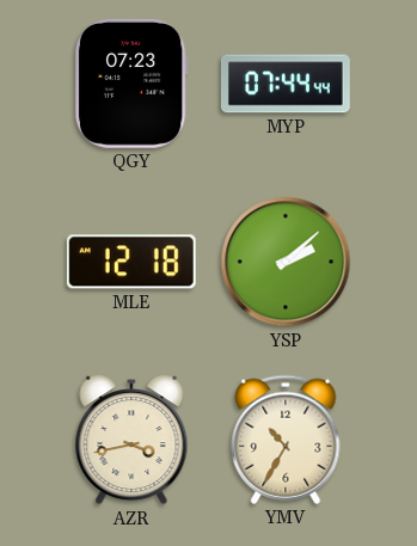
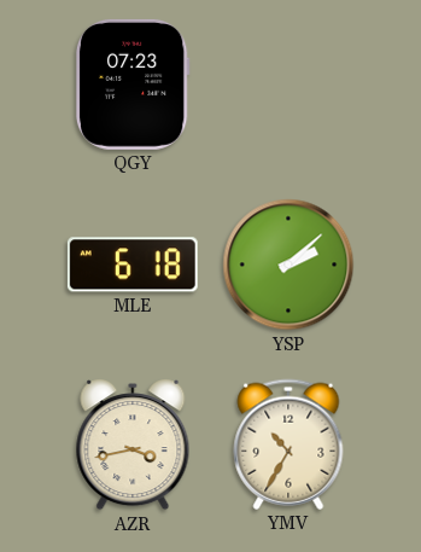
MYP: 07:44 -> none
MLE: 12:18 -> 6:18
